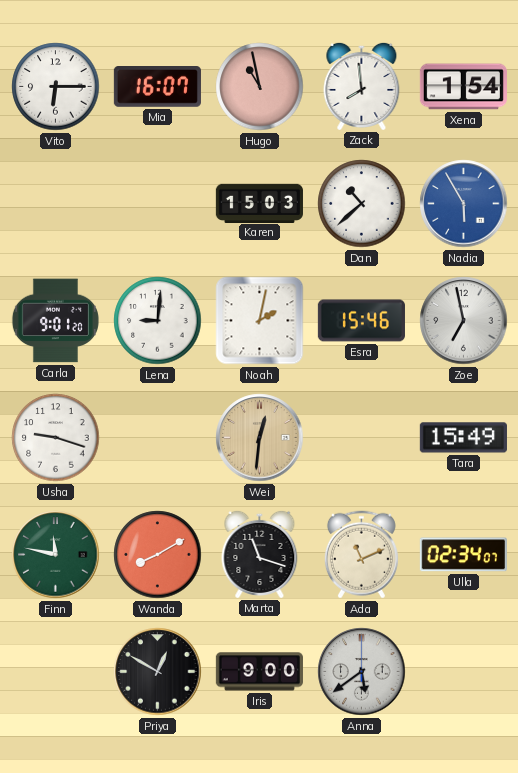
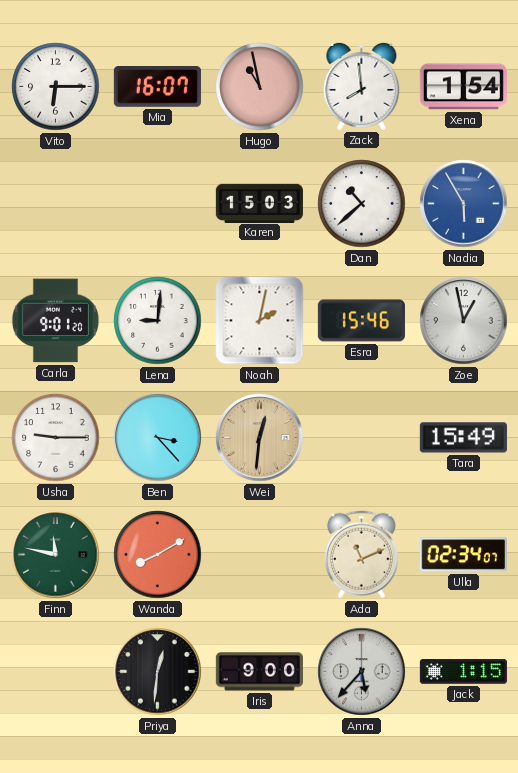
Zoe: 6:58 -> 12:58
Usha: 9:18 -> 9:15
Ben: none -> 3:23
Marta: 11:18 -> none
Priya: 12:50 -> 12:31
Anna: 5:39 -> 5:37
Jack: none -> 1:15
